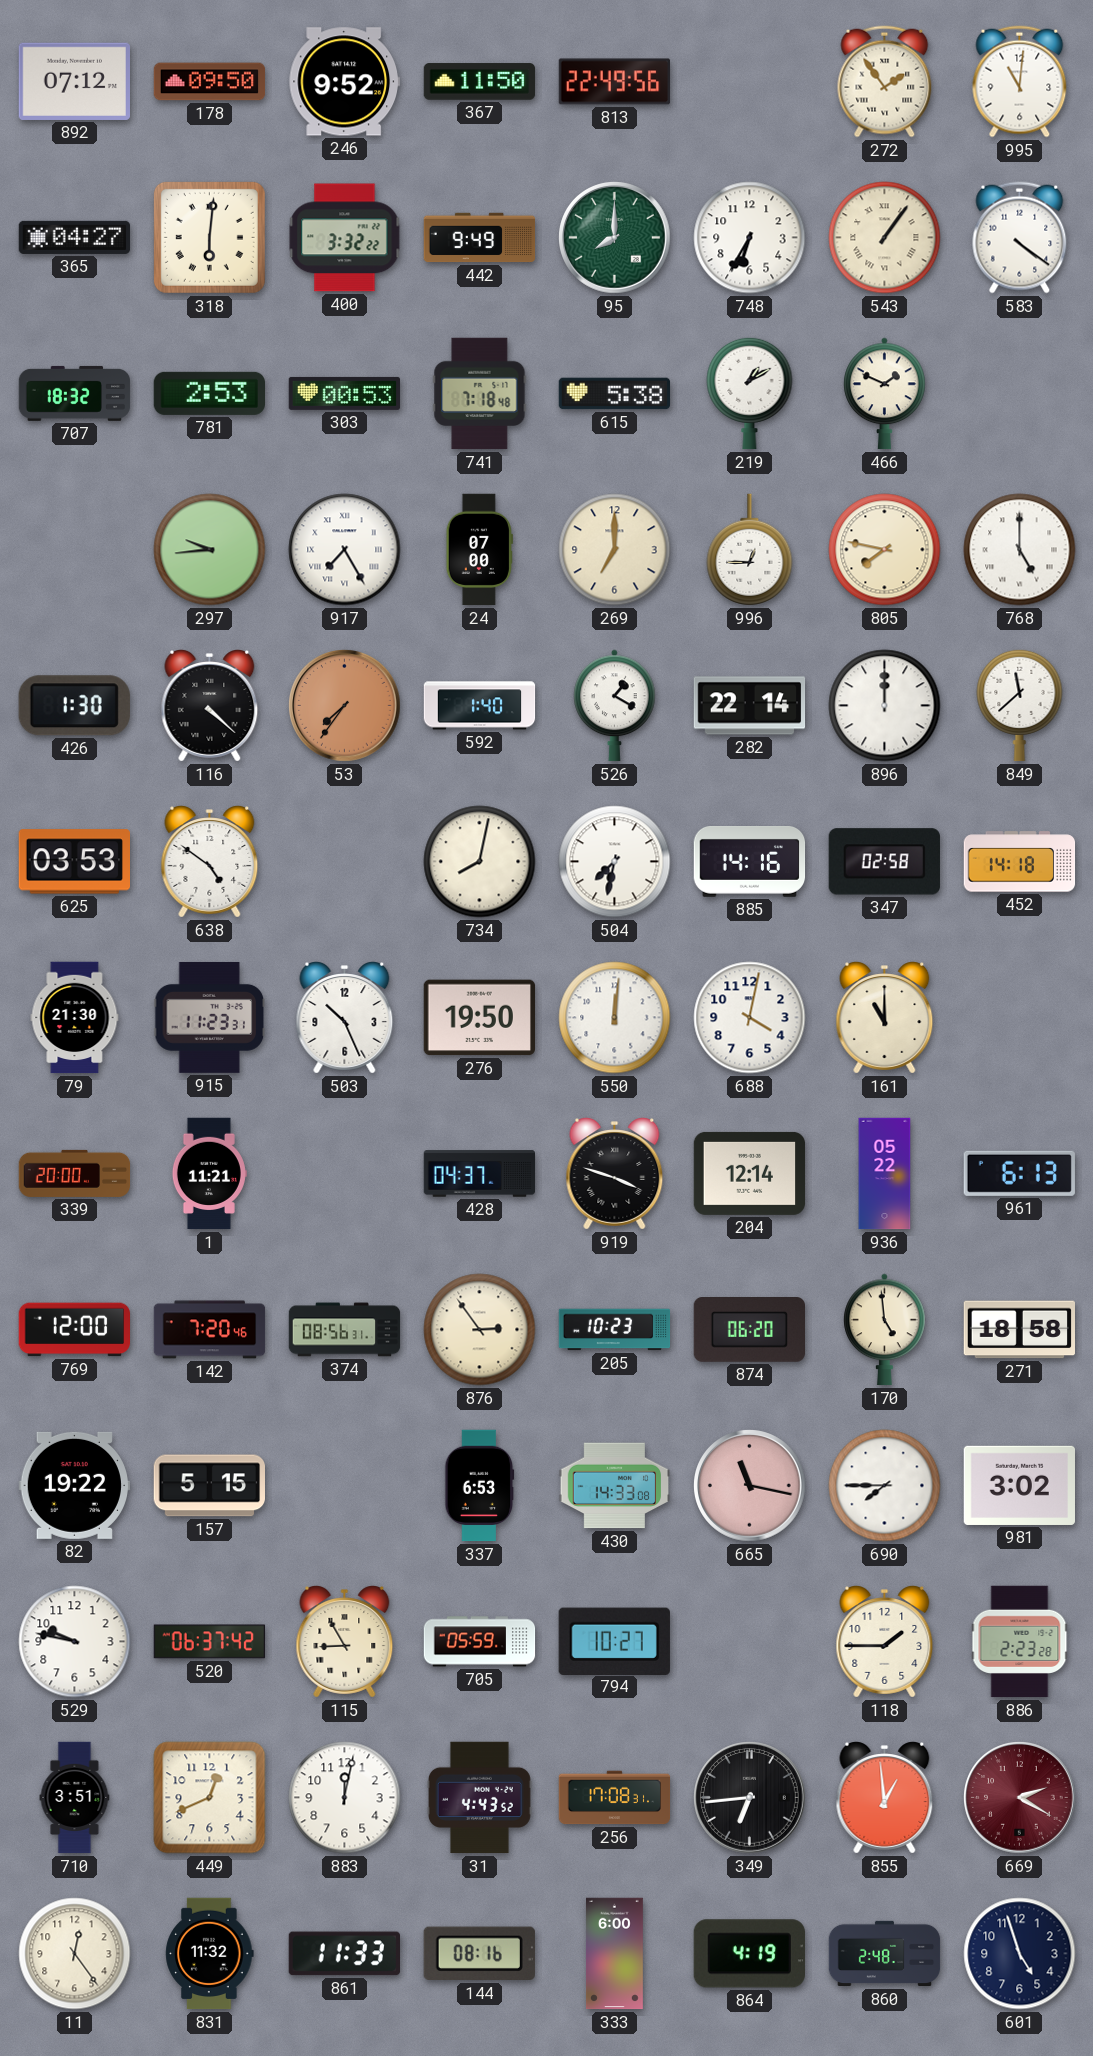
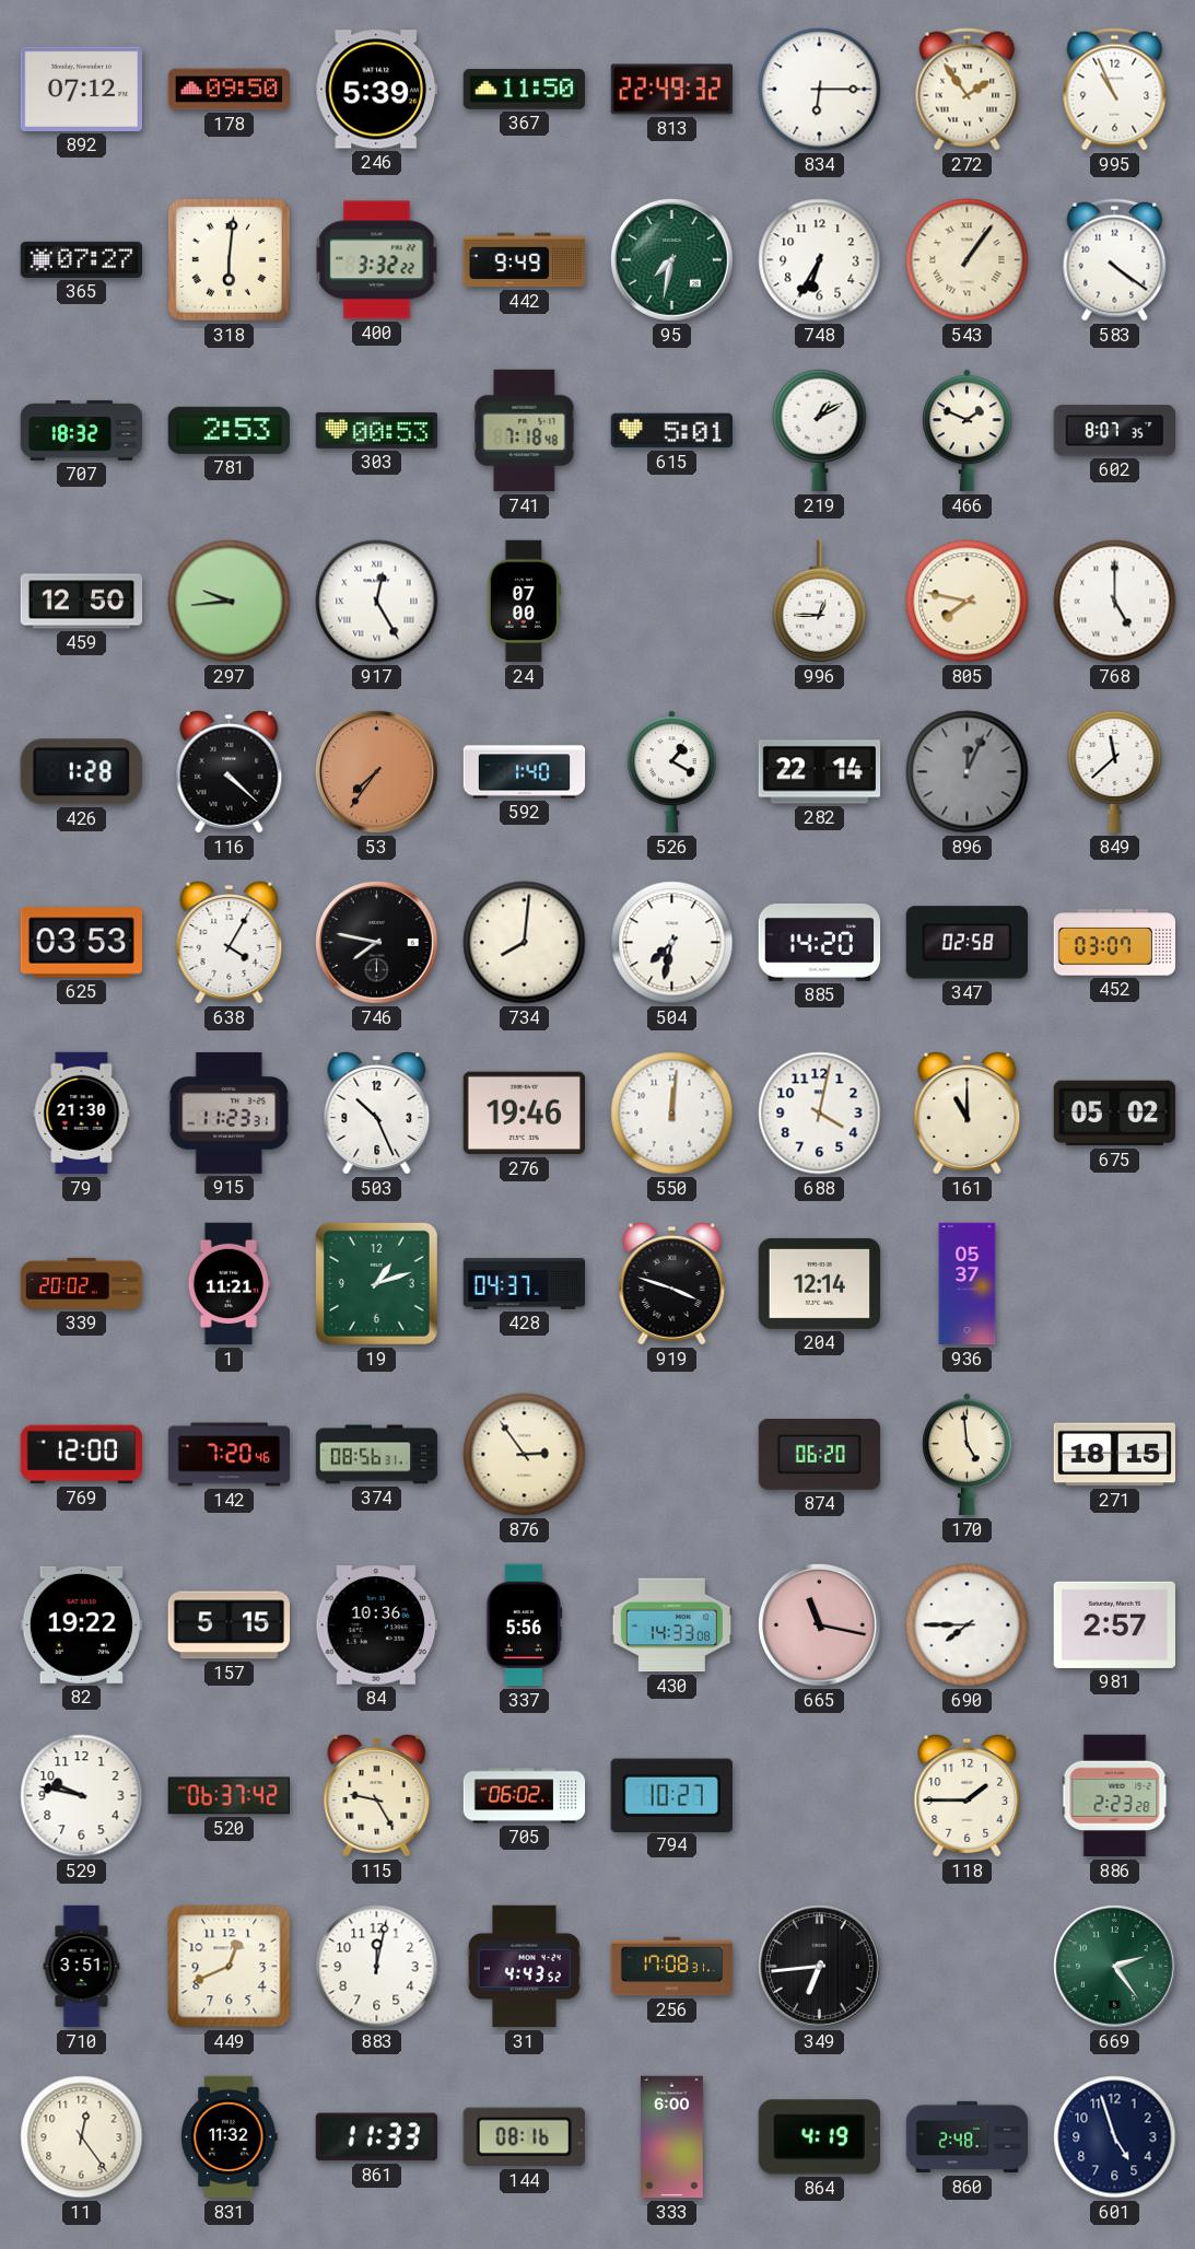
246: 9:52 -> 5:39
813: 22:49:56 -> 22:49:32
834: none -> 6:15
995: 11:01 -> 10:56
365: 04:27 -> 07:27
95: 8:00 -> 7:32
615: 5:38 -> 5:01
602: none -> 8:07
459: none -> 12:50
917: 7:25 -> 12:25
269: 7:00 -> none
426: 1:30 -> 1:28
896: 12:00 -> 12:04
896 dial: white -> grey
638: 4:51 -> 4:05
746: none -> 7:47
734: 8:02 -> 8:01
885: 14:16 -> 14:20
452: 14:18 -> 03:07
276: 19:50 -> 19:46
675: none -> 05:02
339: 20:00 -> 20:02
19: none -> 1:12
936: 05:22 -> 05:37
961: 6:13 -> none
205: 10:23 -> none
271: 18:58 -> 18:15
84: none -> 10:36
337: 6:53 -> 5:56
981: 3:02 -> 2:57
115: 8:55 -> 9:25
705: 05:59 -> 06:02
855: 12:59 -> none
669: 2:20 -> 2:24
669 dial: burgundy -> green
